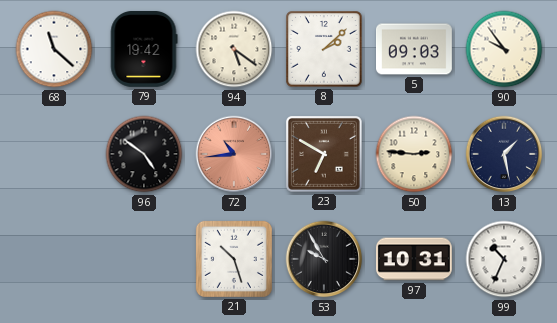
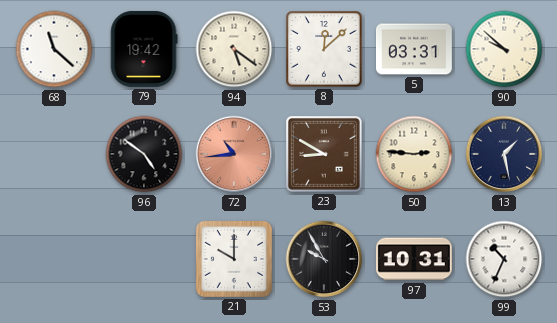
8: 2:08 -> 12:08
5: 09:03 -> 03:31
90: 9:54 -> 9:52
23: 6:50 -> 8:50
21: 10:27 -> 10:00
